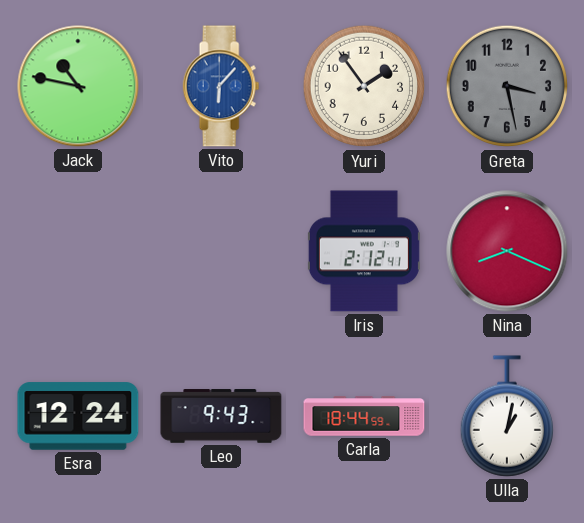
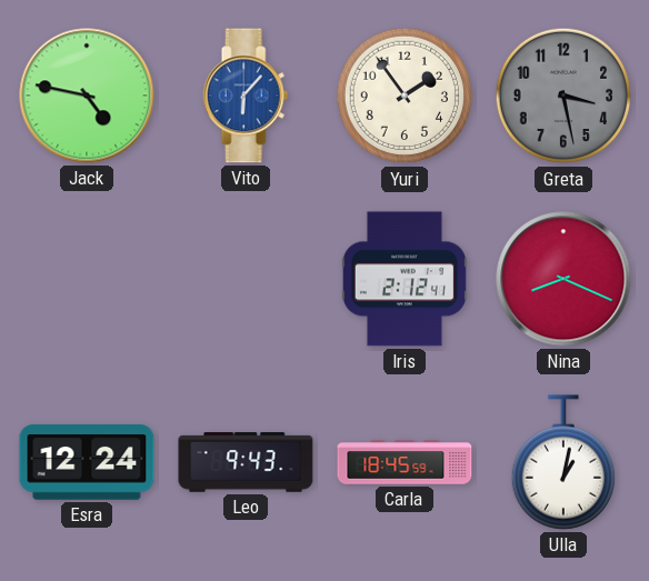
Jack: 10:47 -> 4:47
Carla: 18:44 -> 18:45
